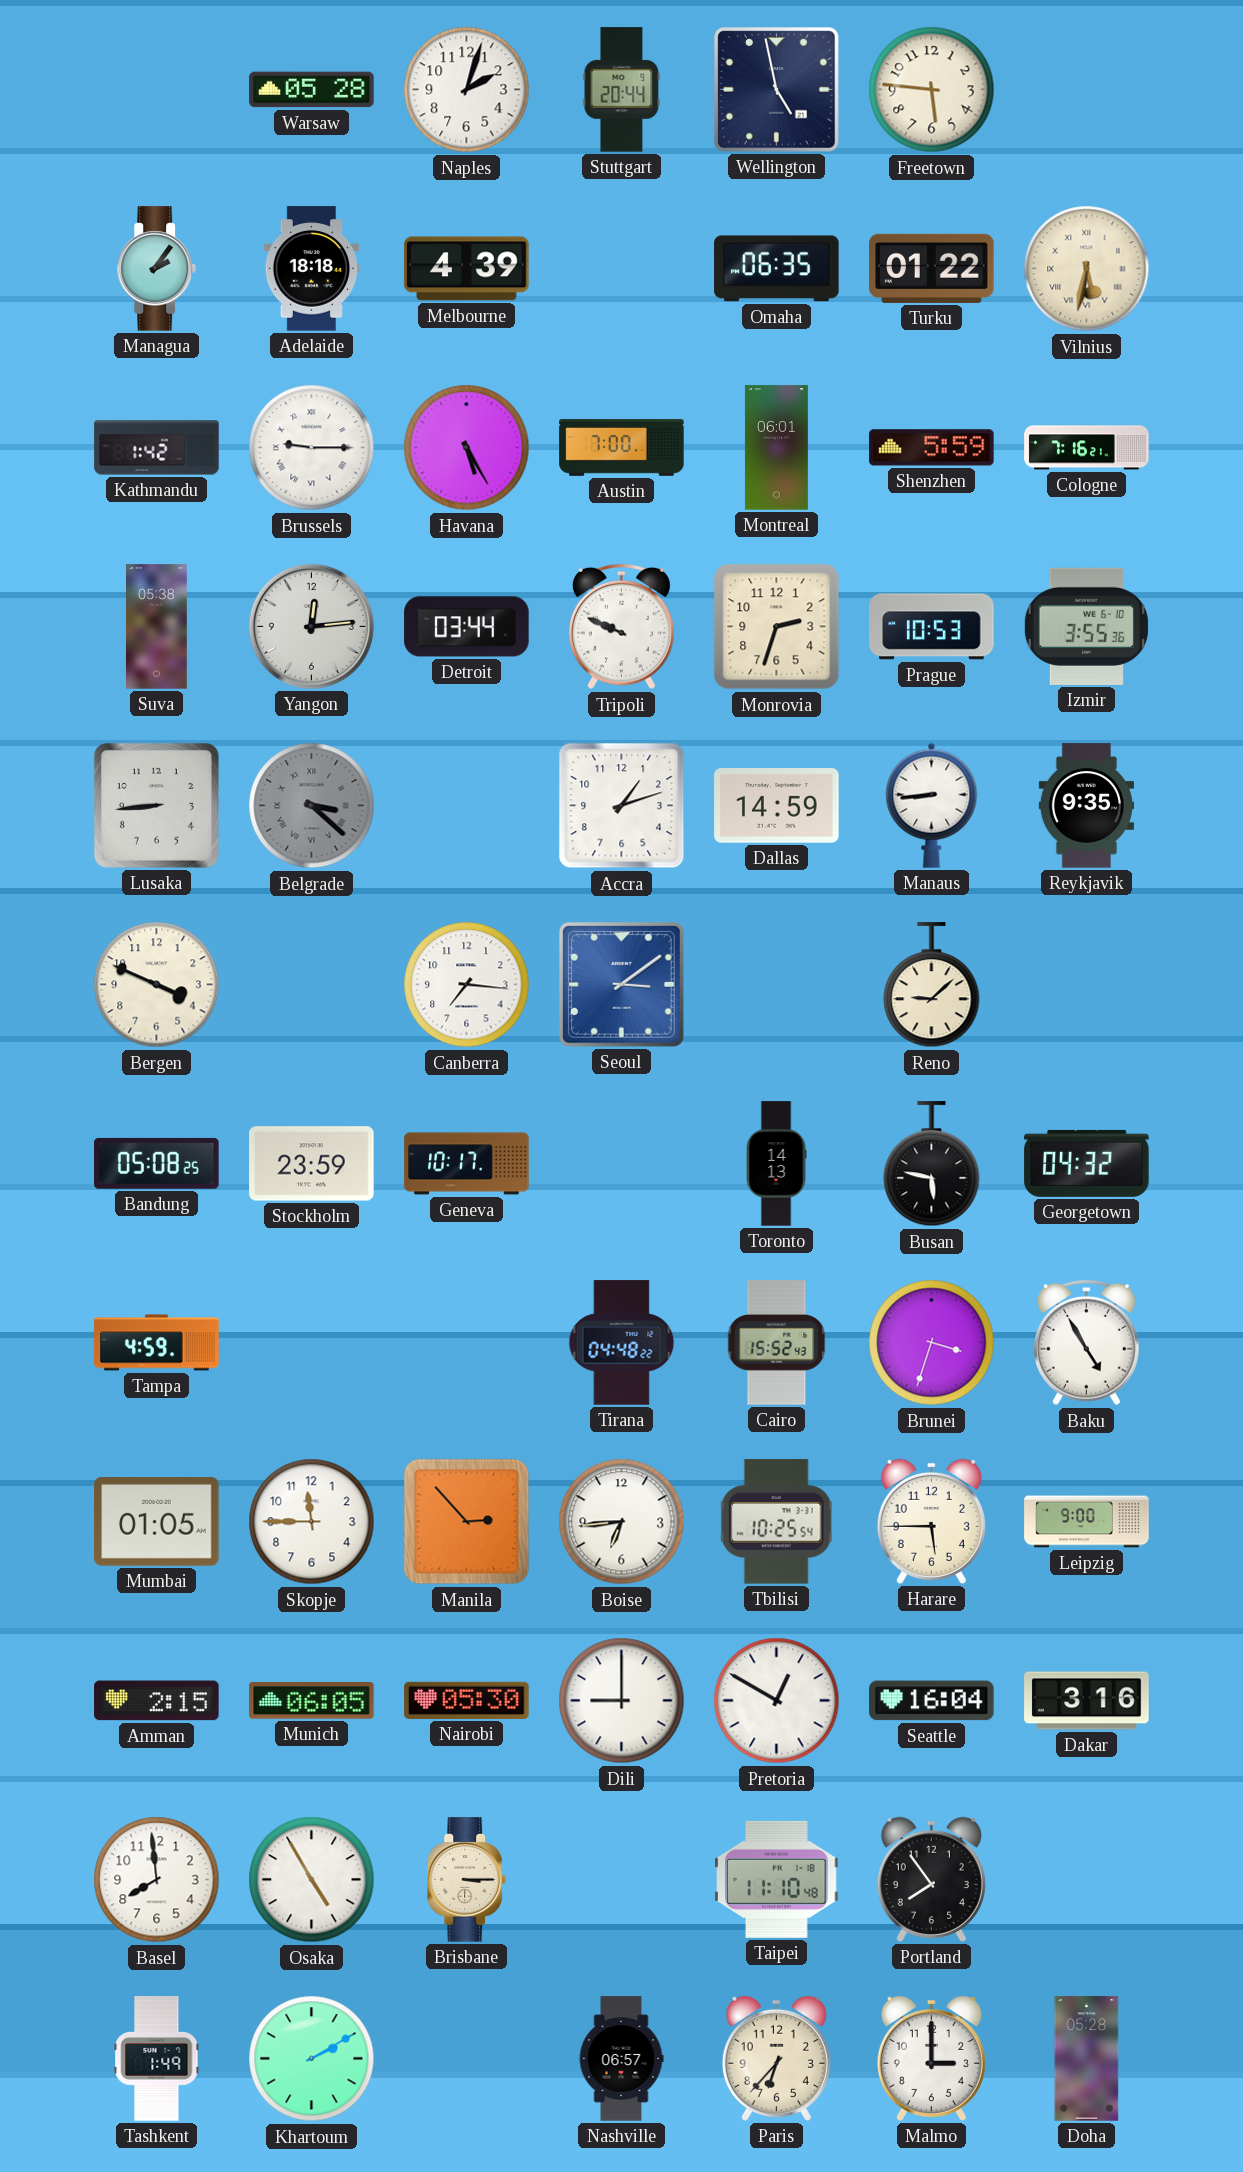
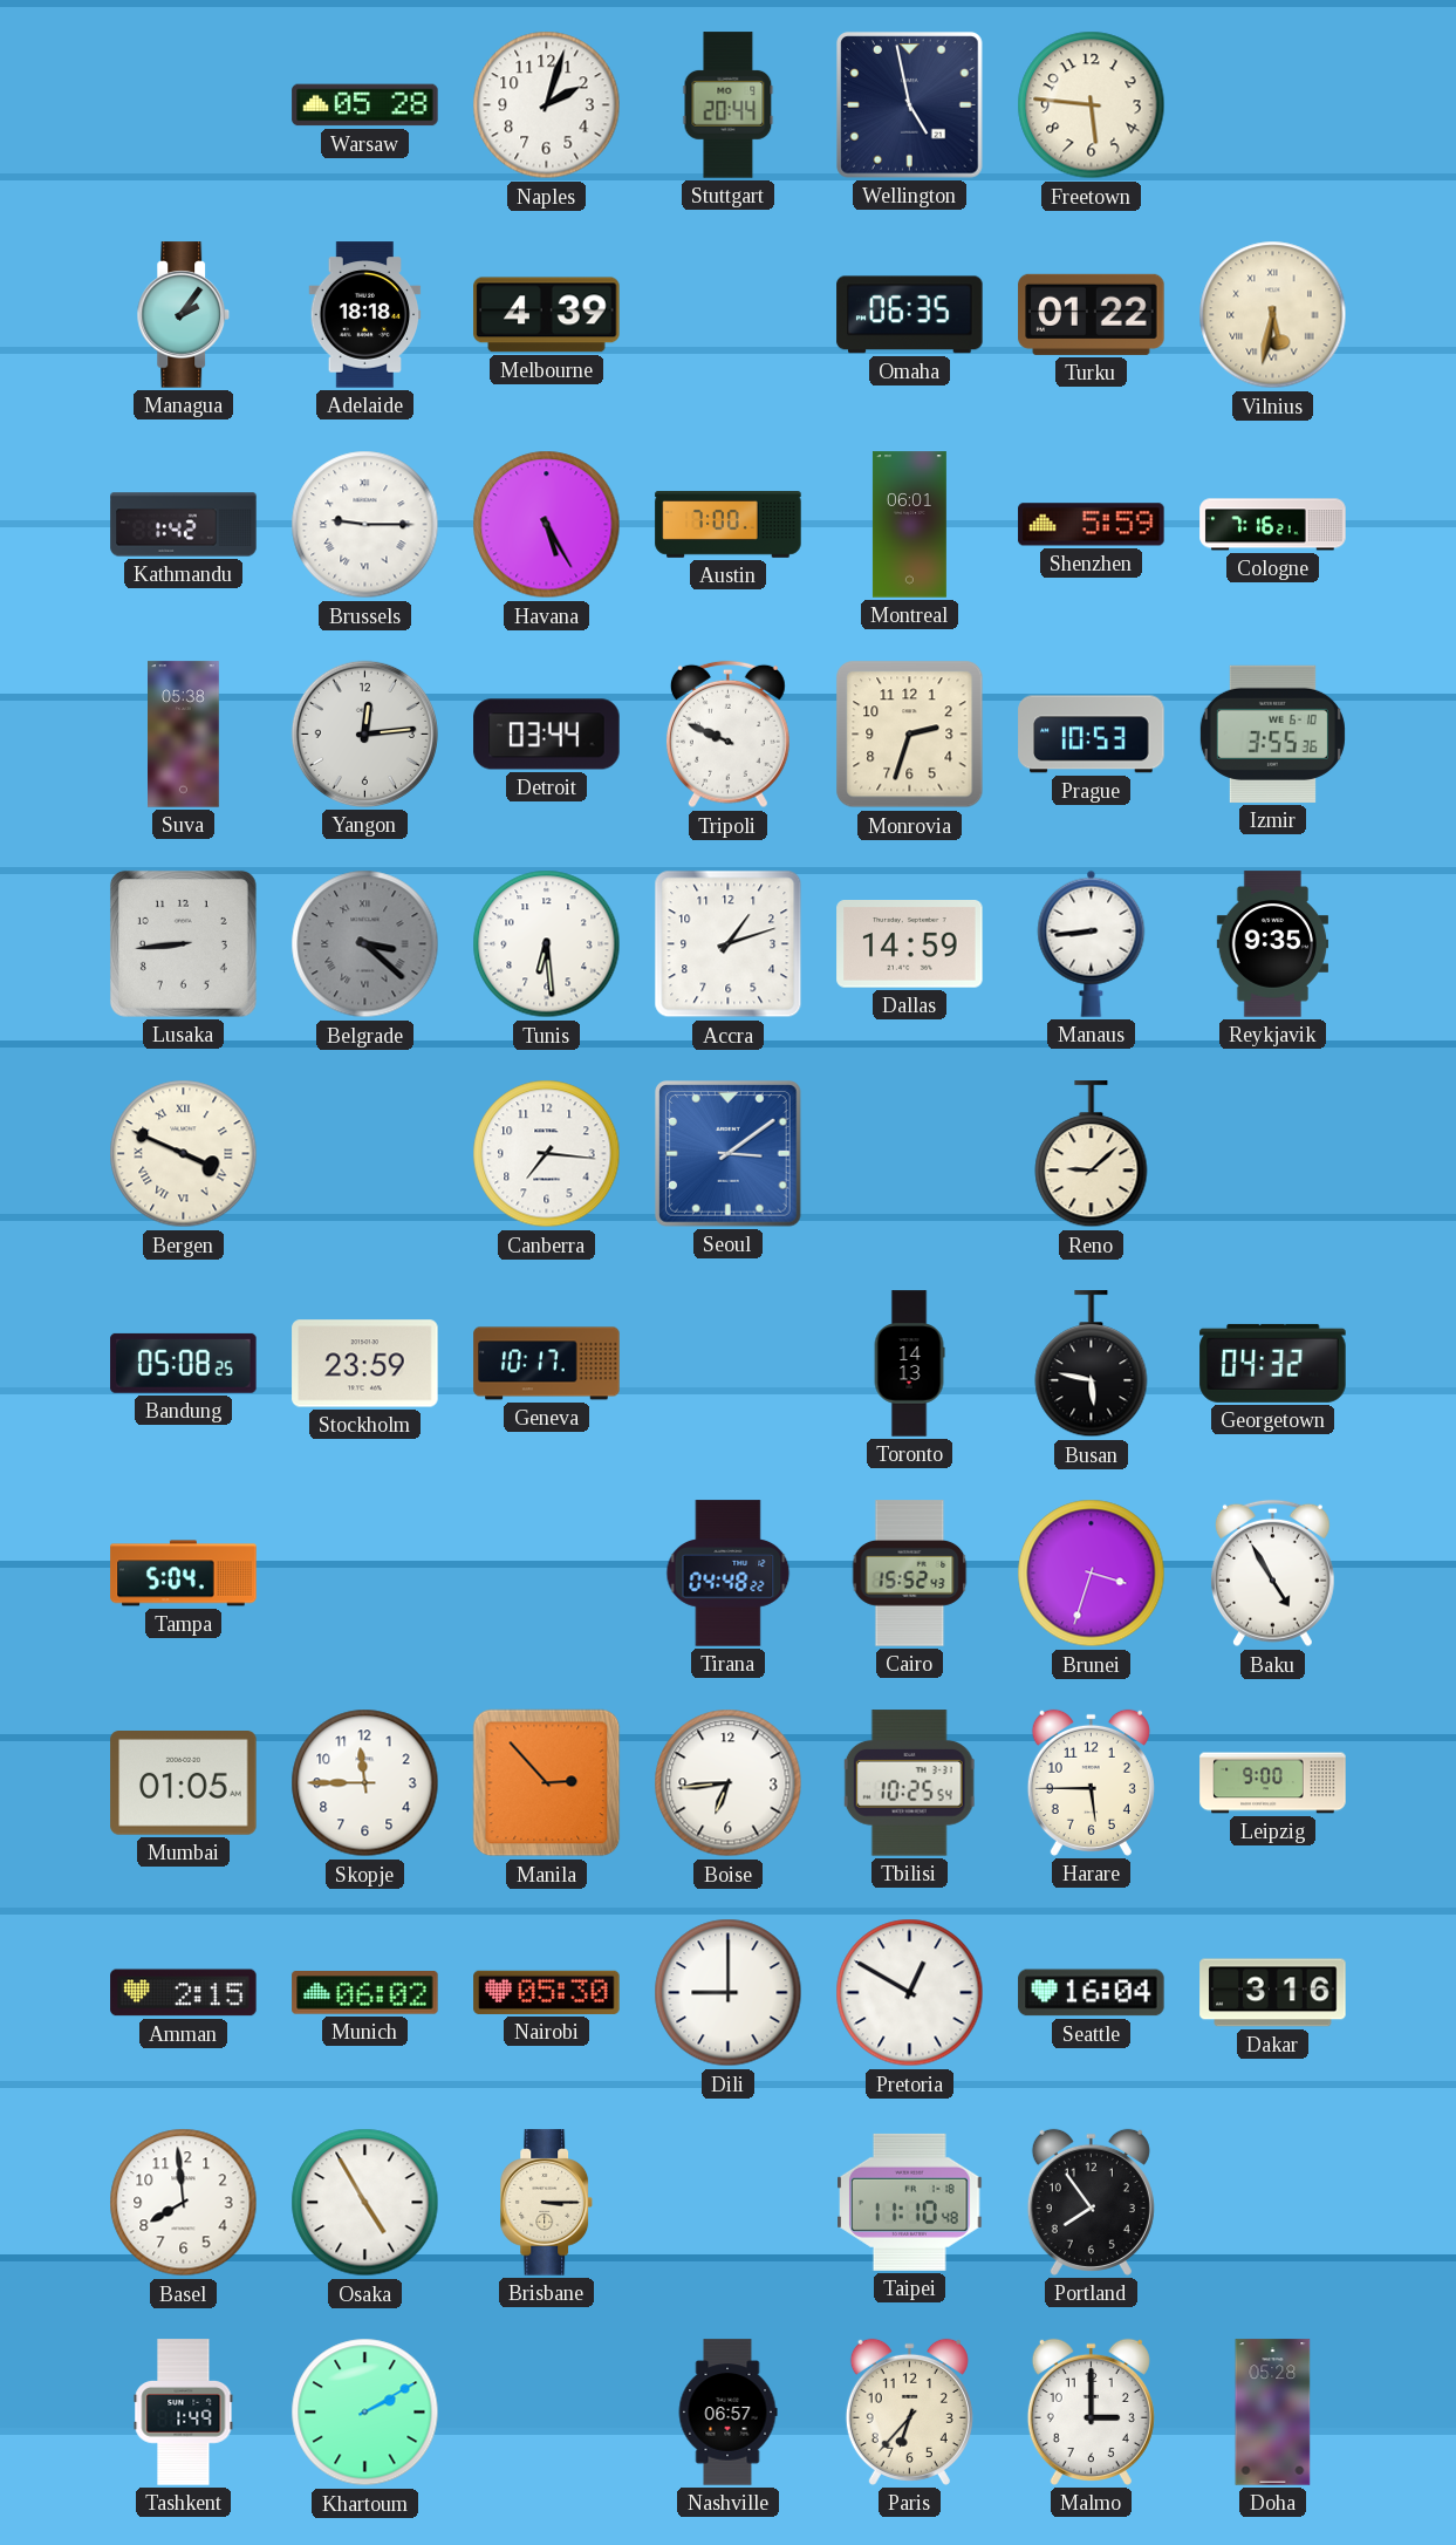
Tunis: none -> 6:29
Bergen numerals: Arabic -> Roman
Tampa: 4:59 -> 5:04
Munich: 06:05 -> 06:02
